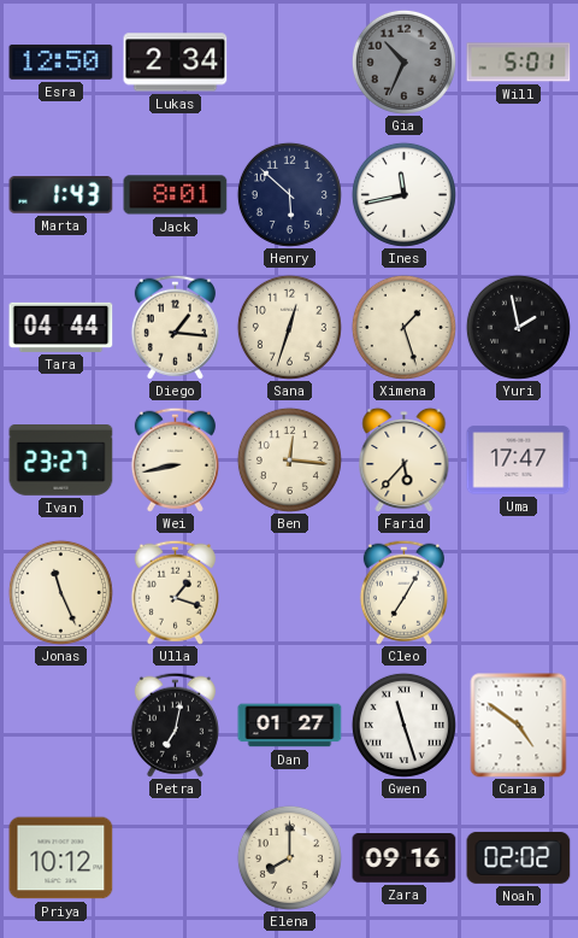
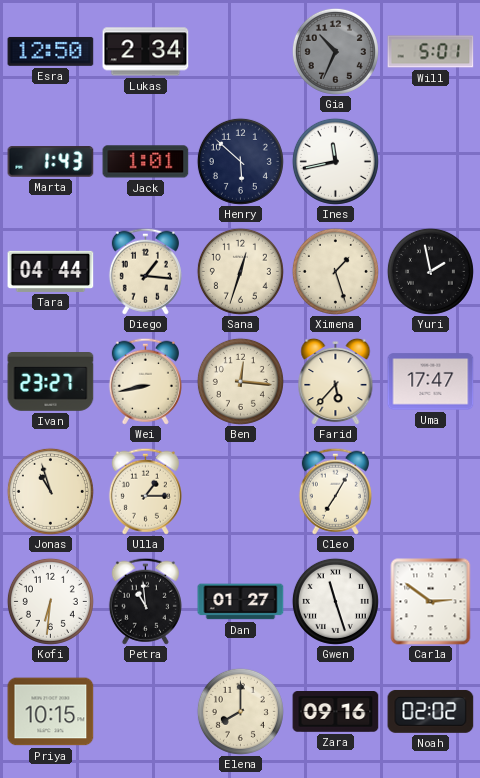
Jack: 8:01 -> 1:01
Jonas: 11:26 -> 10:57
Ulla: 1:18 -> 1:15
Kofi: none -> 6:31
Petra: 7:02 -> 10:59
Carla: 4:51 -> 2:51
Priya: 10:12 -> 10:15
